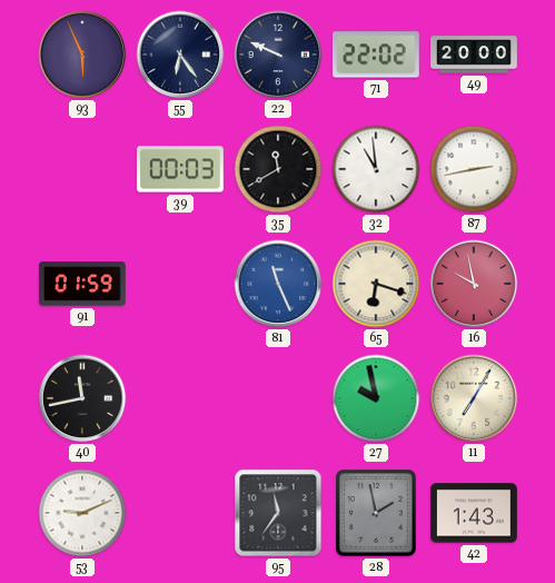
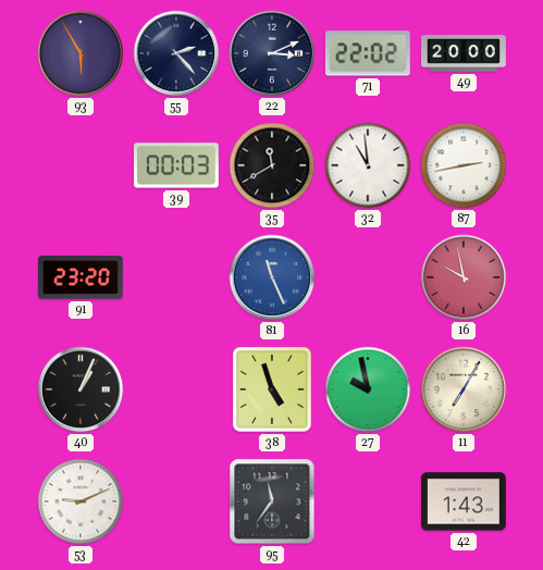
93: 5:56 -> 5:55
55: 6:24 -> 2:23
22: 9:49 -> 3:11
91: 01:59 -> 23:20
65: 6:18 -> none
40: 11:43 -> 1:04
38: none -> 4:57
28: 1:58 -> none
